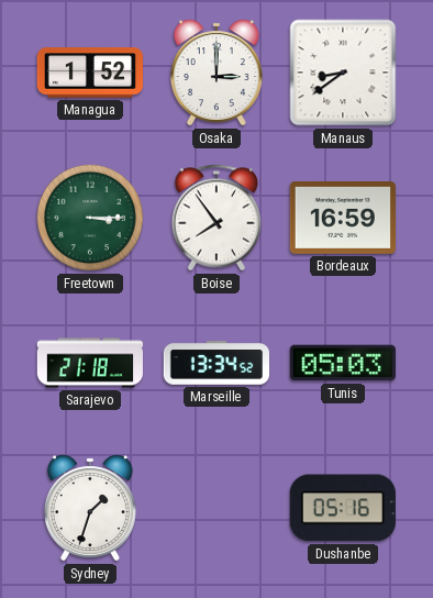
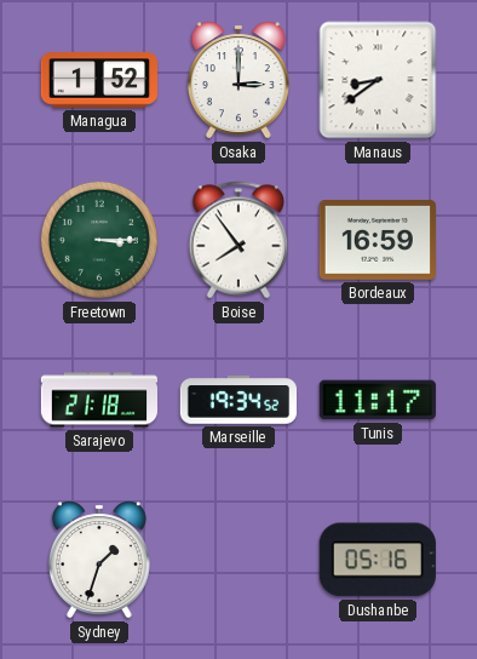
Marseille: 13:34 -> 19:34
Tunis: 05:03 -> 11:17
